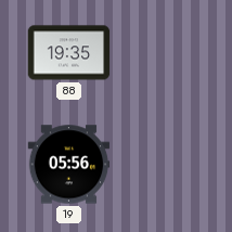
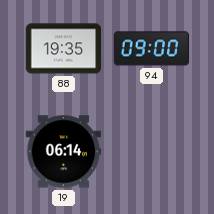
94: none -> 09:00
19: 05:56 -> 06:14
